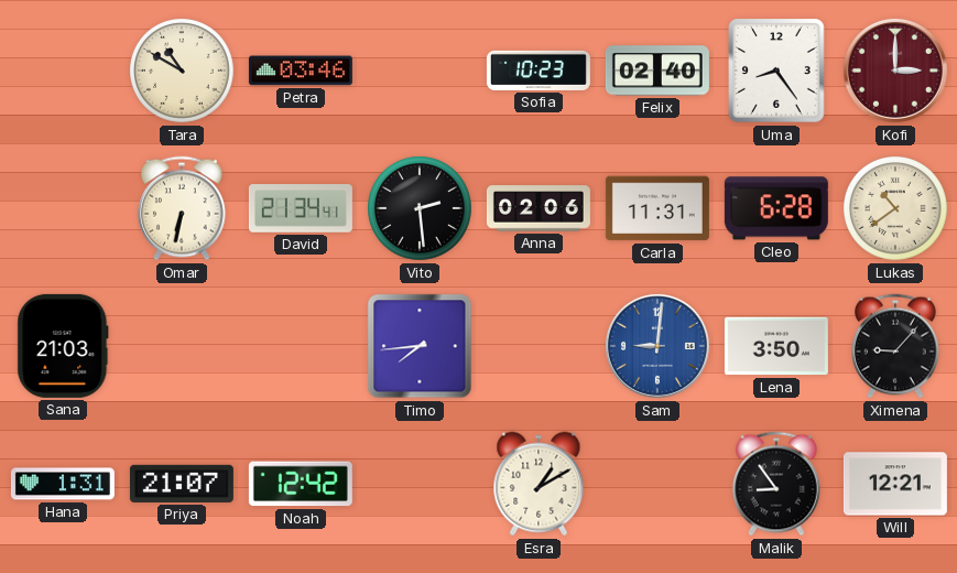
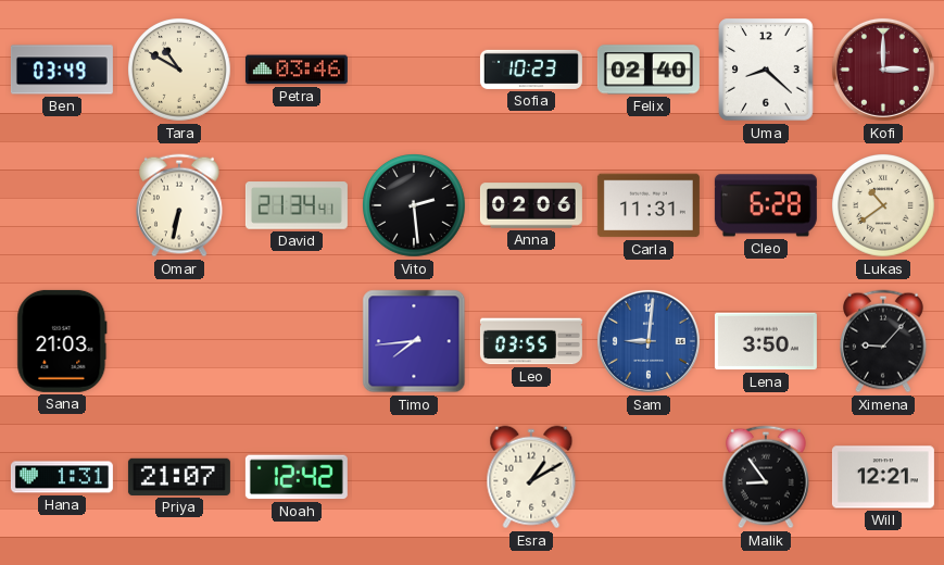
Ben: none -> 03:49
Uma: 8:24 -> 8:22
Leo: none -> 03:55
